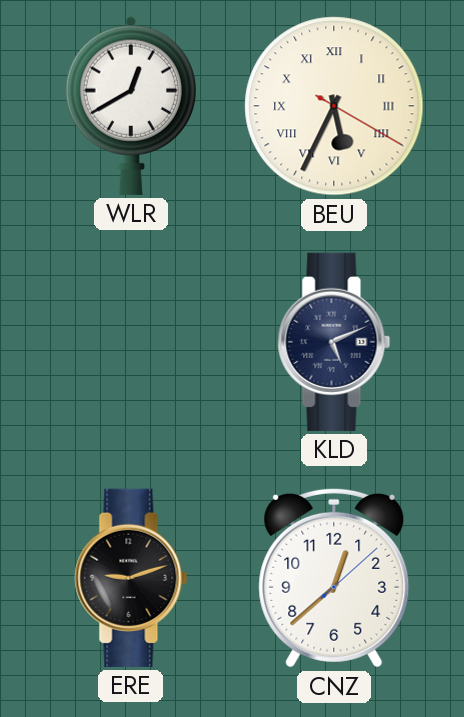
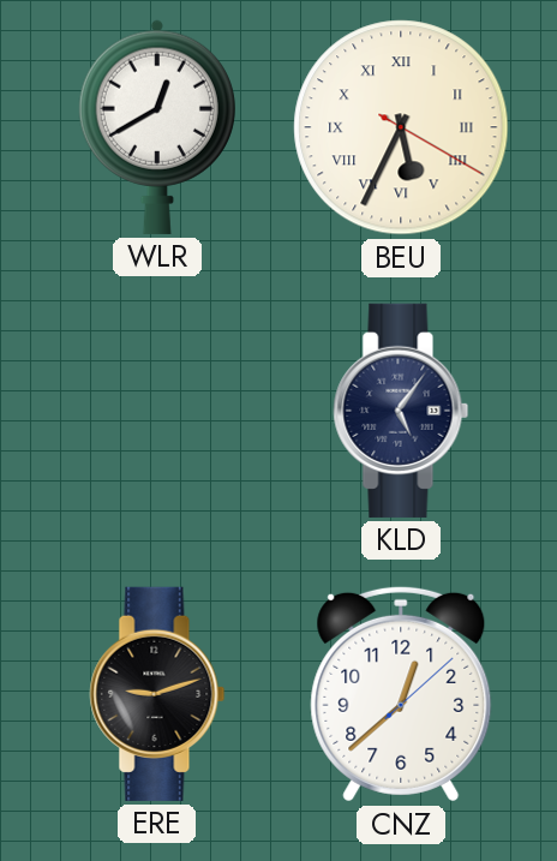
KLD: 5:11 -> 5:06
